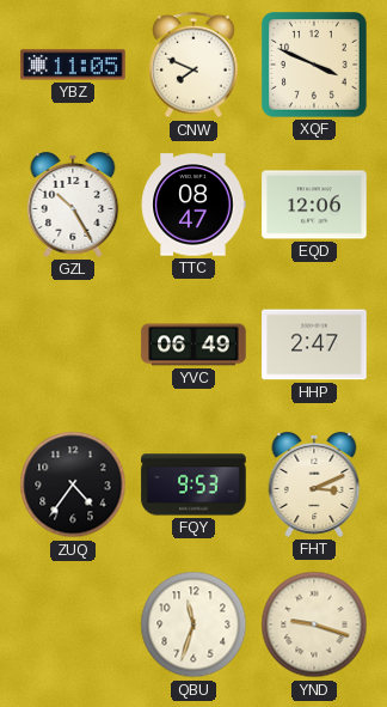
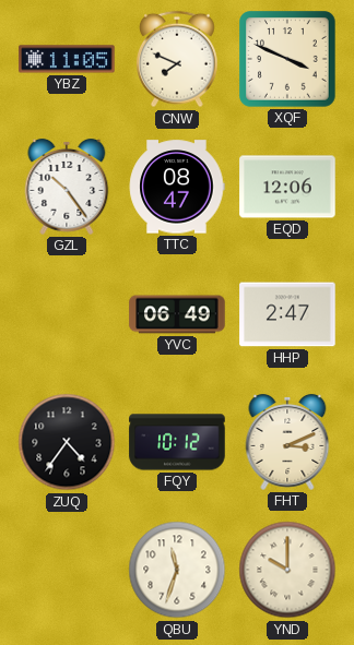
GZL: 10:25 -> 10:24
FQY: 9:53 -> 10:12
YND: 9:18 -> 10:00
